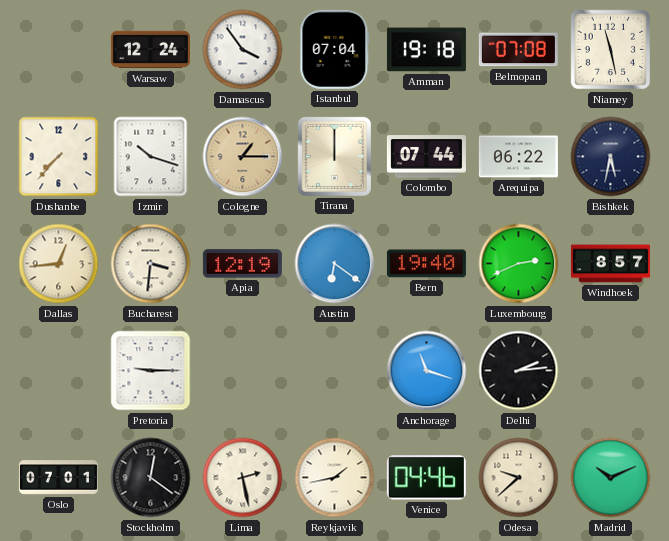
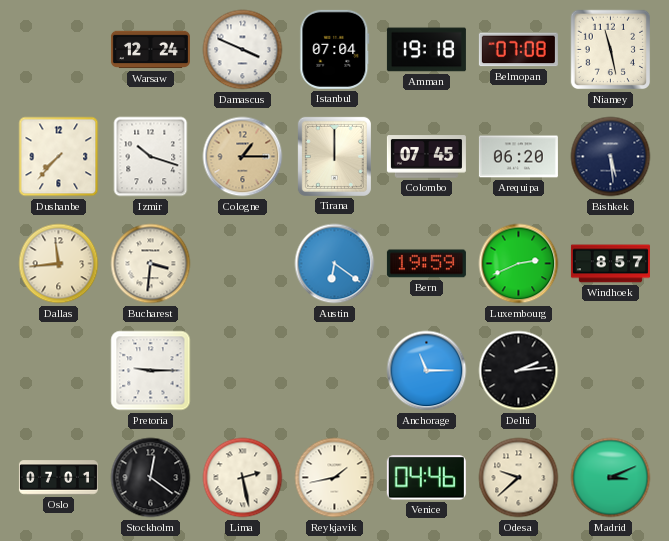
Damascus: 3:54 -> 3:49
Colombo: 07:44 -> 07:45
Arequipa: 06:22 -> 06:20
Bishkek: 5:32 -> 5:29
Dallas: 12:44 -> 11:44
Apia: 12:19 -> none
Bern: 19:40 -> 19:59
Anchorage: 11:18 -> 11:15
Madrid: 10:11 -> 3:11
